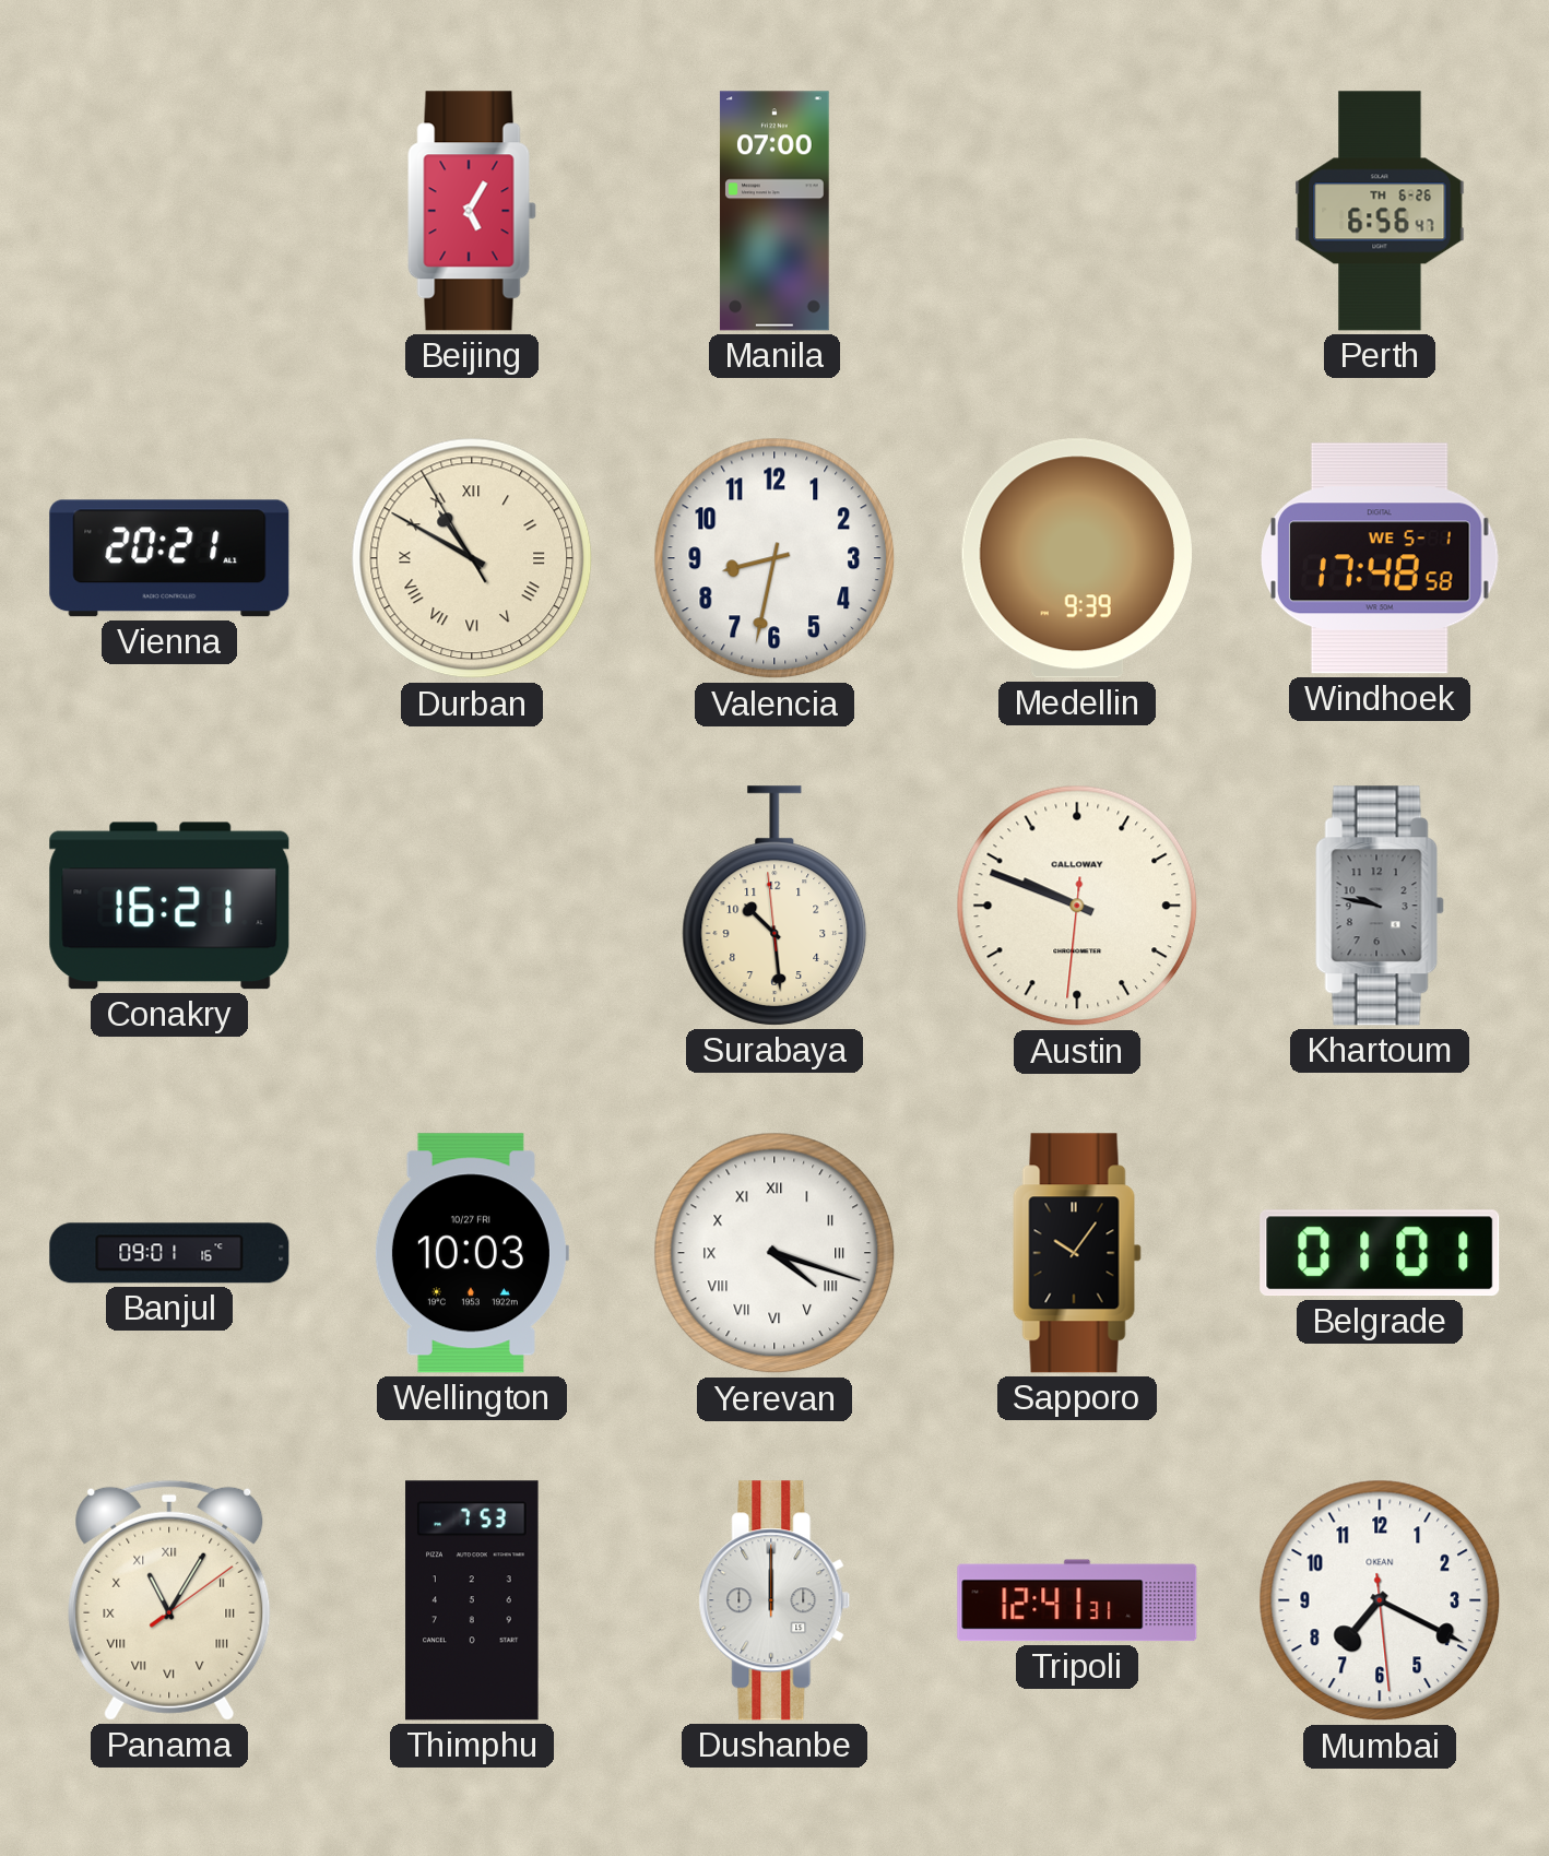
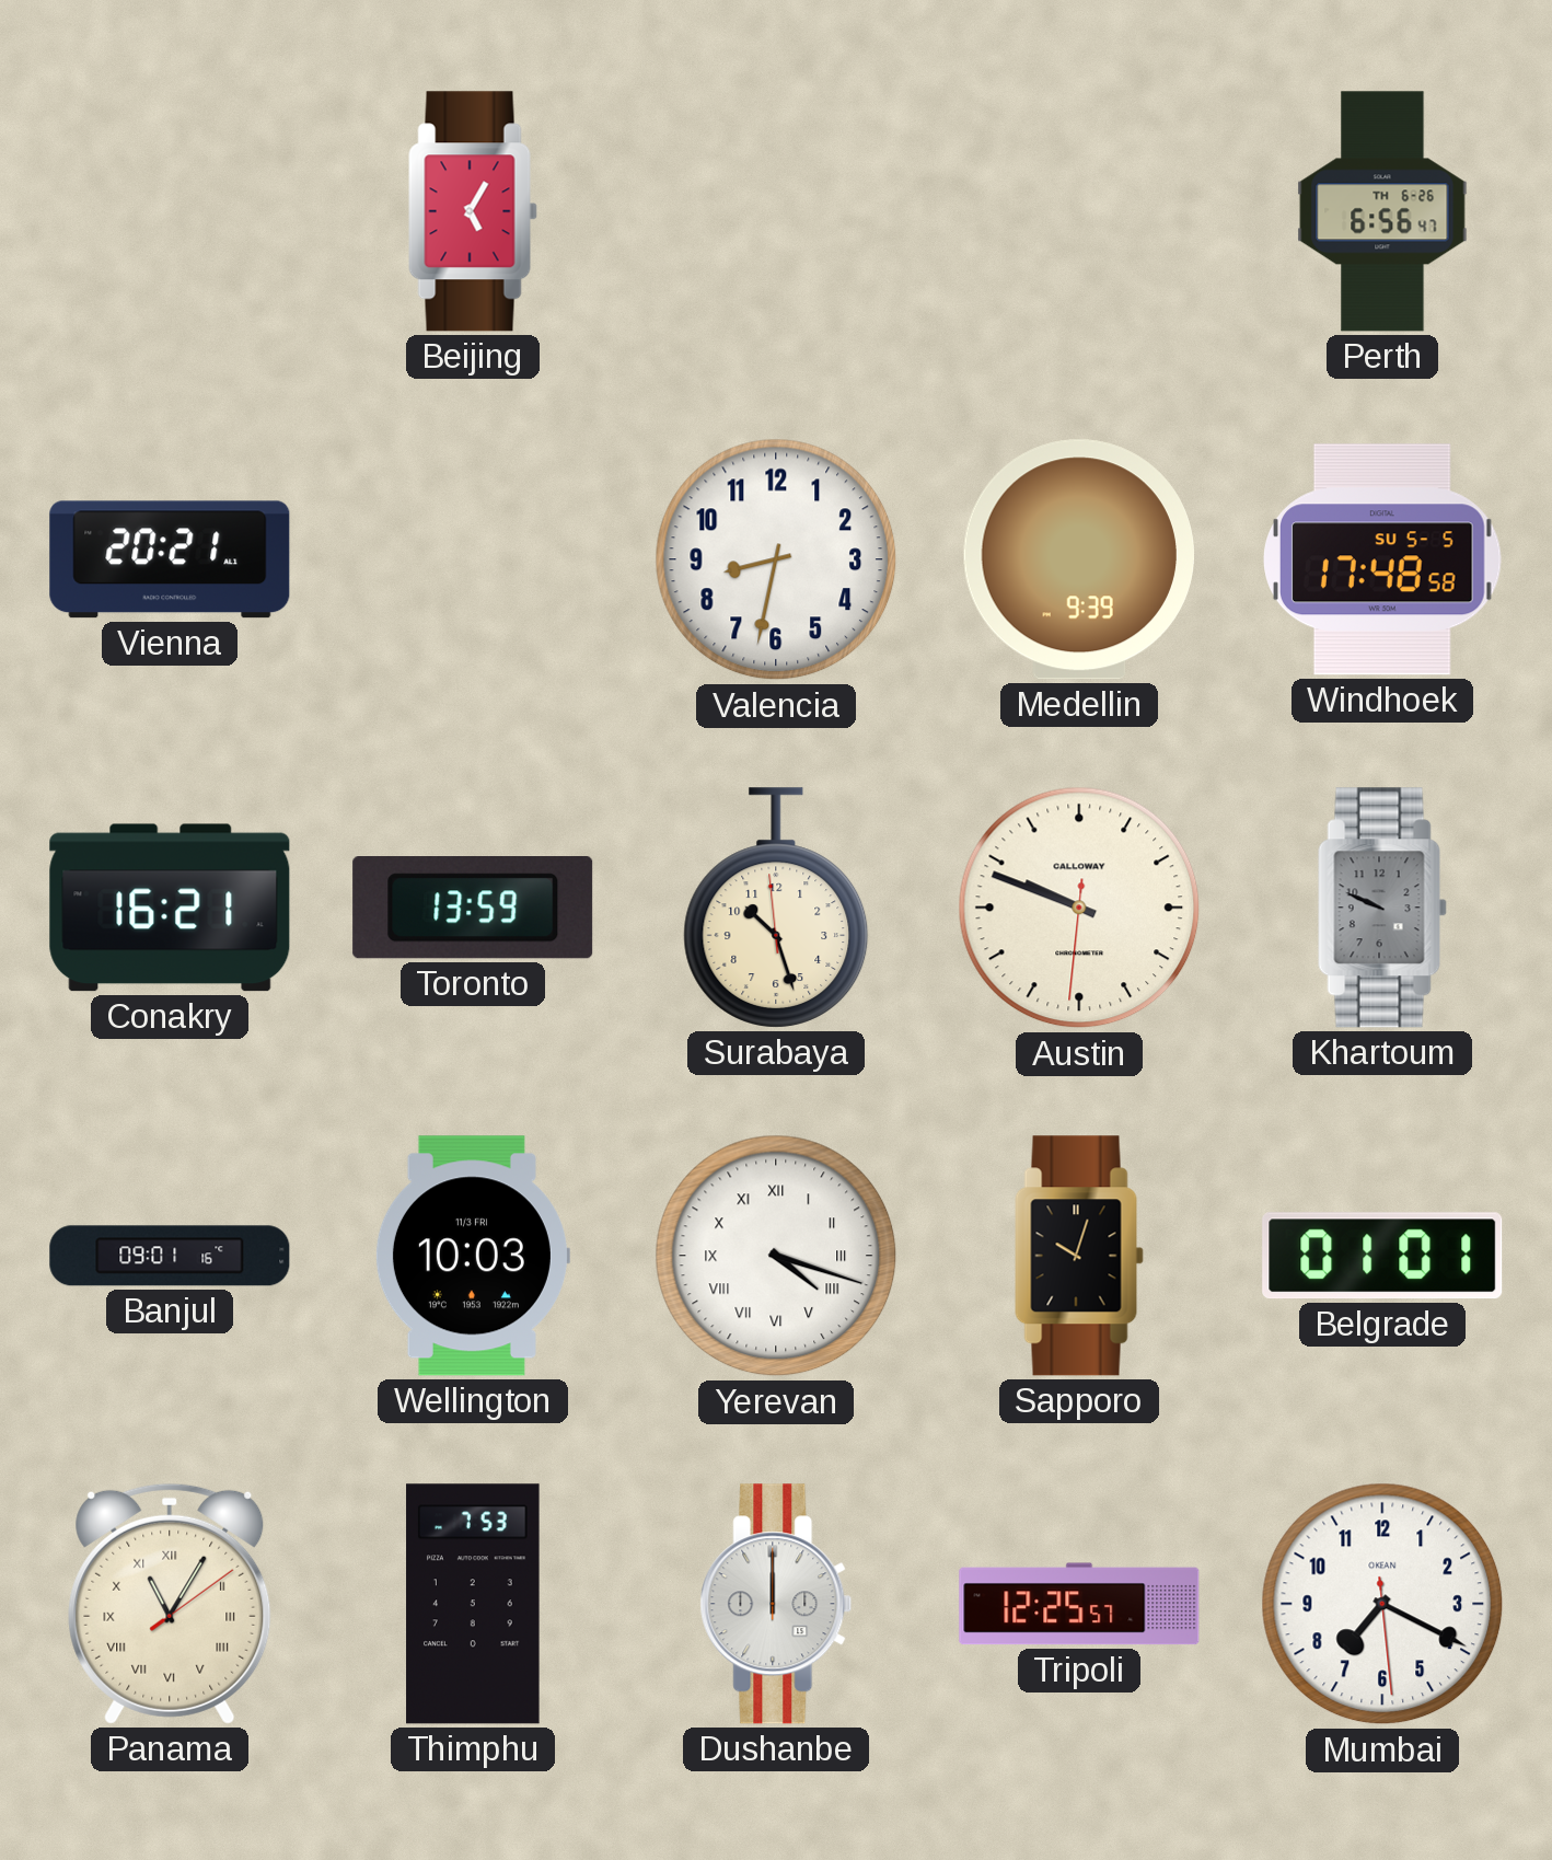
Manila: 07:00 -> none
Durban: 10:49 -> none
Windhoek date: WE 5-1 -> SU 5-5
Toronto: none -> 13:59
Surabaya: 10:28 -> 10:26
Khartoum: 9:47 -> 9:49
Wellington date: 10/27 FRI -> 11/3 FRI
Sapporo: 10:06 -> 10:03
Tripoli: 12:41 -> 12:25
